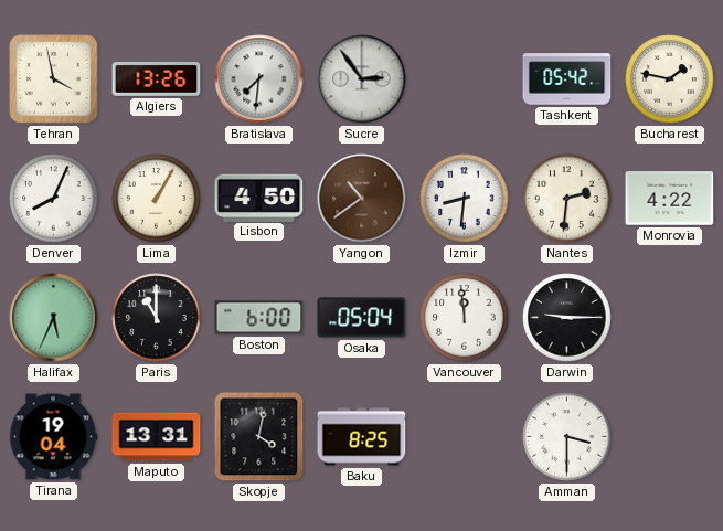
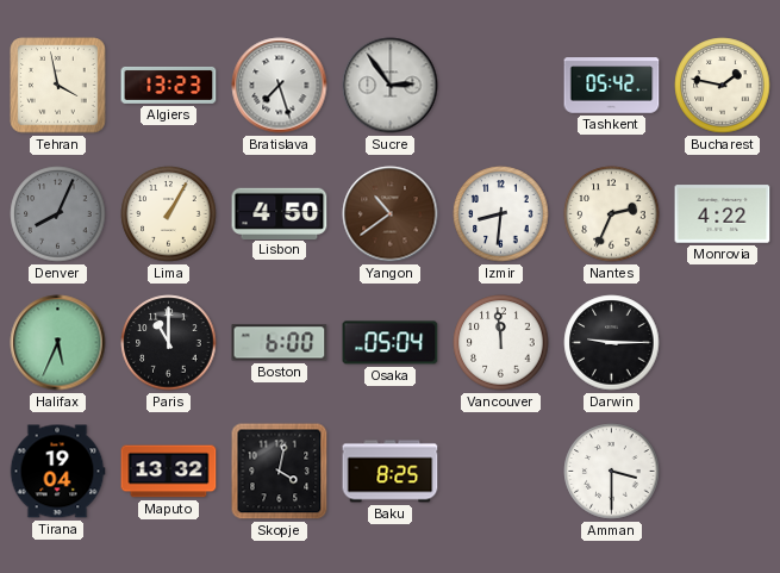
Algiers: 13:26 -> 13:23
Bratislava: 7:31 -> 7:27
Denver dial: white -> grey
Nantes: 2:31 -> 2:34
Maputo: 13:31 -> 13:32
